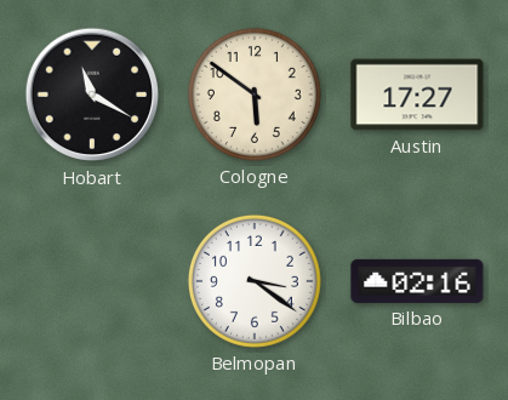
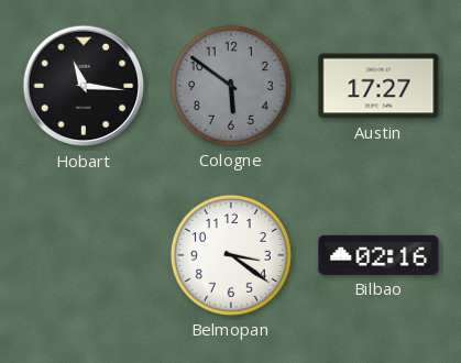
Hobart: 11:20 -> 11:16
Cologne dial: cream -> grey
